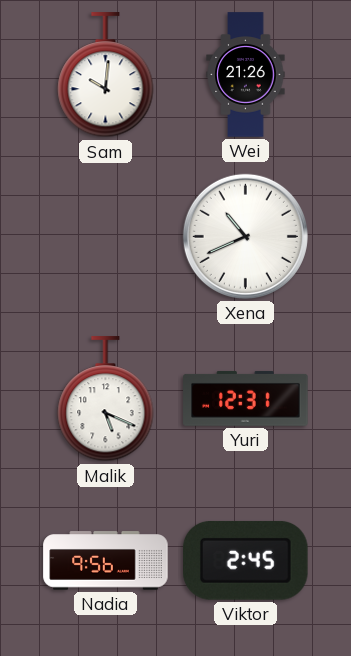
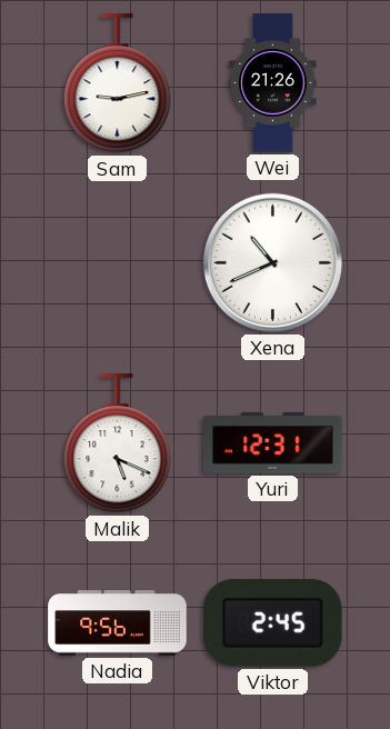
Sam: 10:01 -> 9:13
